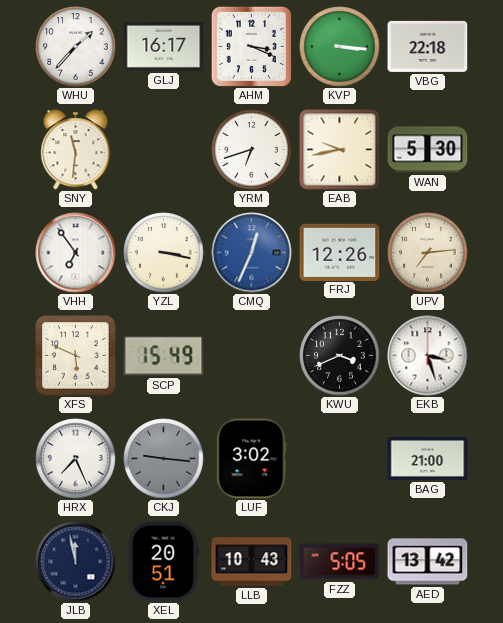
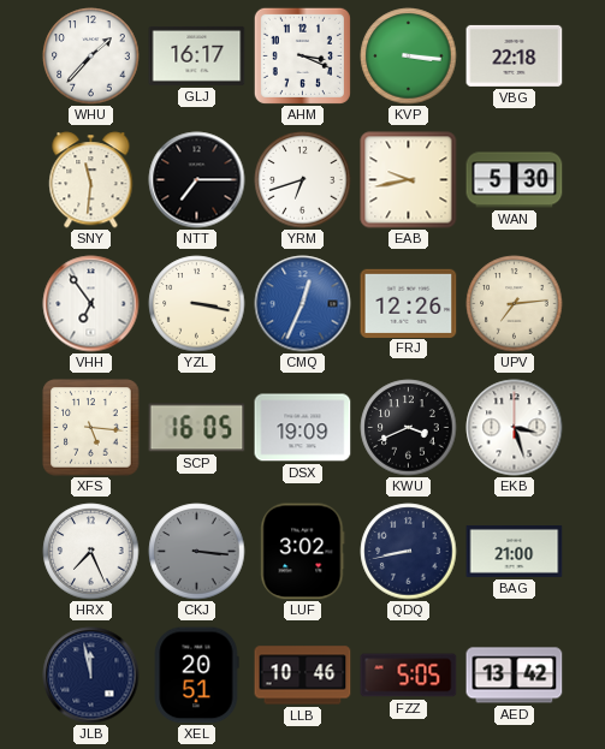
NTT: none -> 7:15
XFS: 5:49 -> 5:16
SCP: 15:49 -> 16:05
DSX: none -> 19:09
CKJ: 9:16 -> 3:16
QDQ: none -> 8:43
LLB: 10:43 -> 10:46
